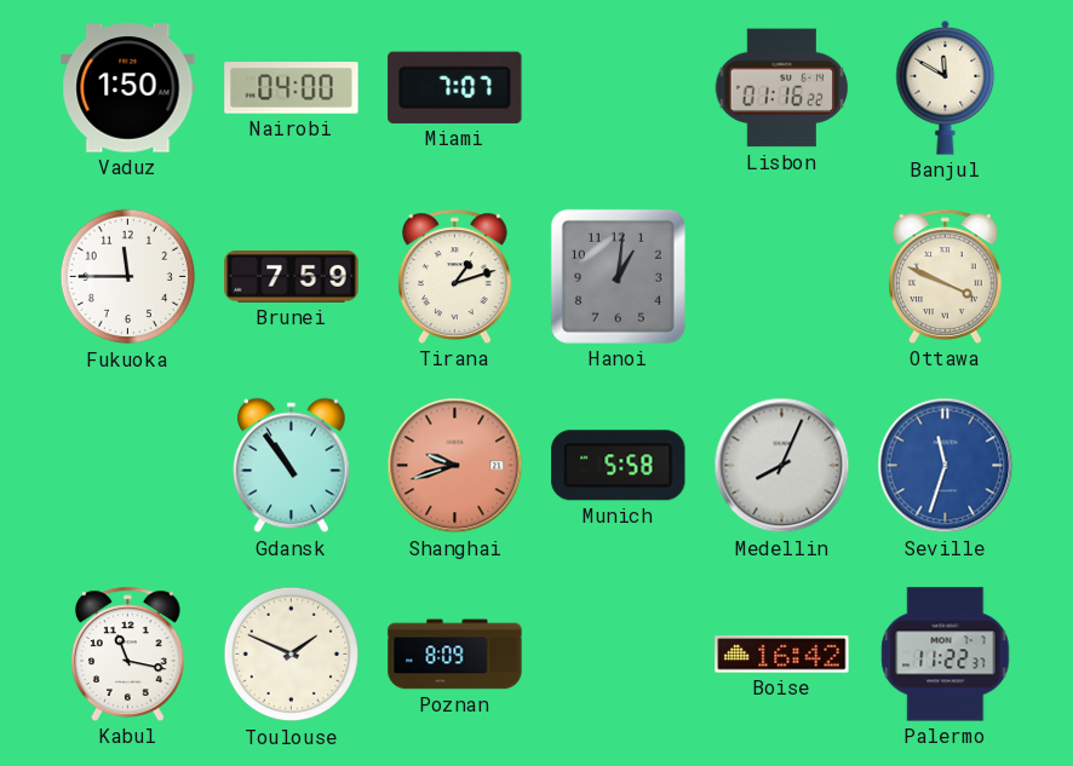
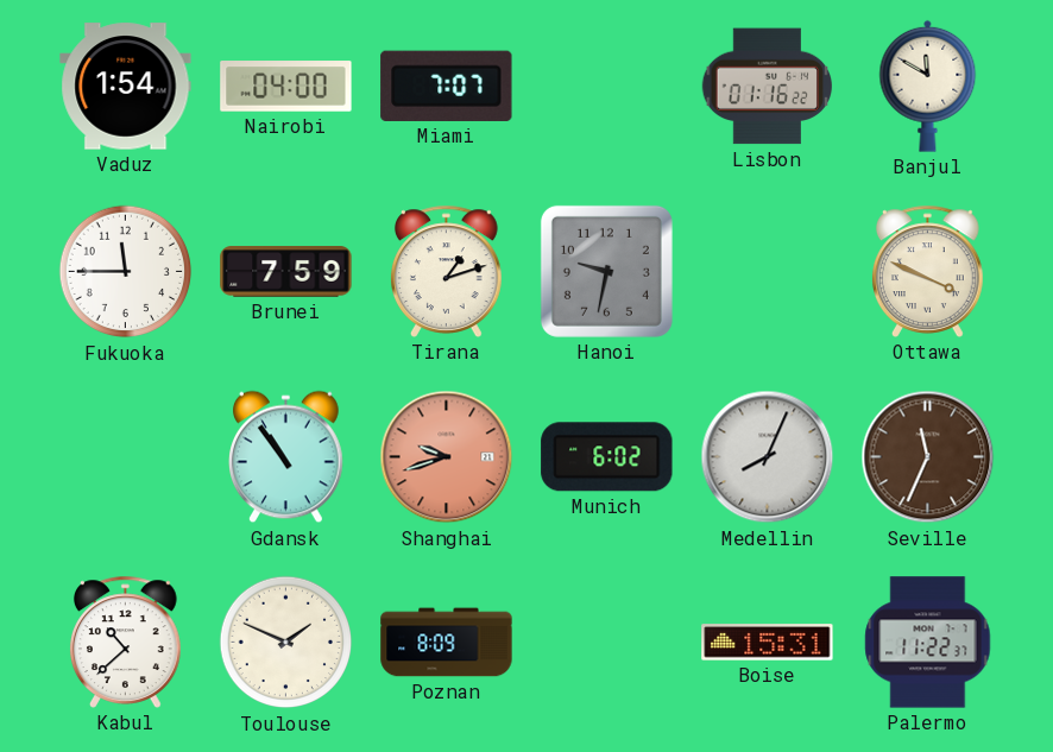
Vaduz: 1:50 -> 1:54
Hanoi: 1:01 -> 9:32
Munich: 5:58 -> 6:02
Seville: 11:33 -> 11:34
Seville dial: blue -> brown
Kabul: 11:17 -> 10:38
Boise: 16:42 -> 15:31
